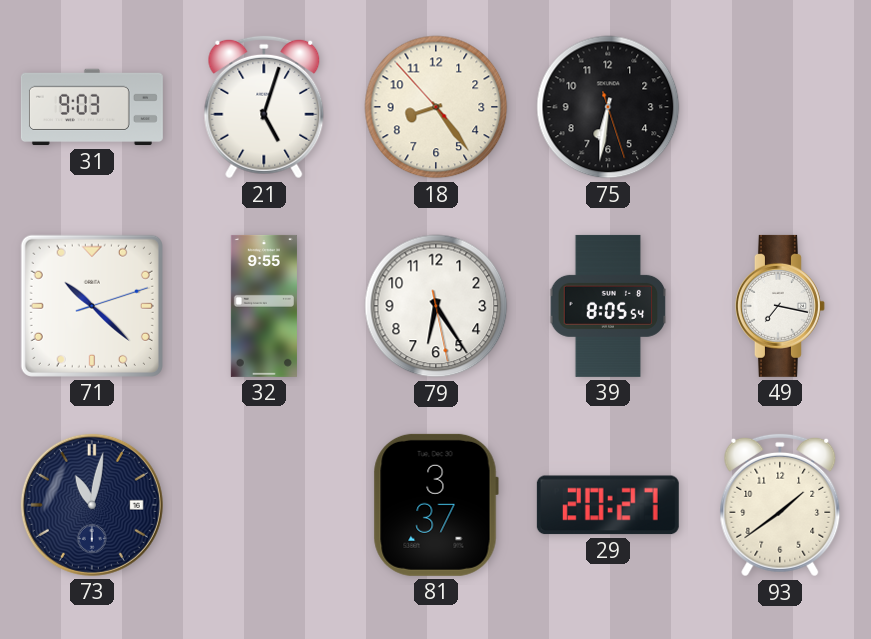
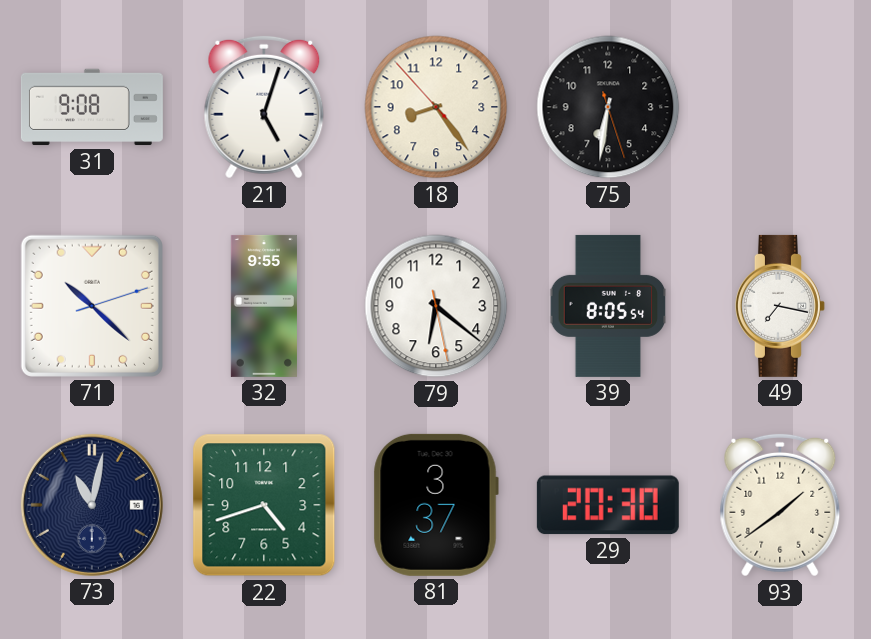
31: 9:03 -> 9:08
79: 6:24 -> 6:21
22: none -> 4:42
29: 20:27 -> 20:30
